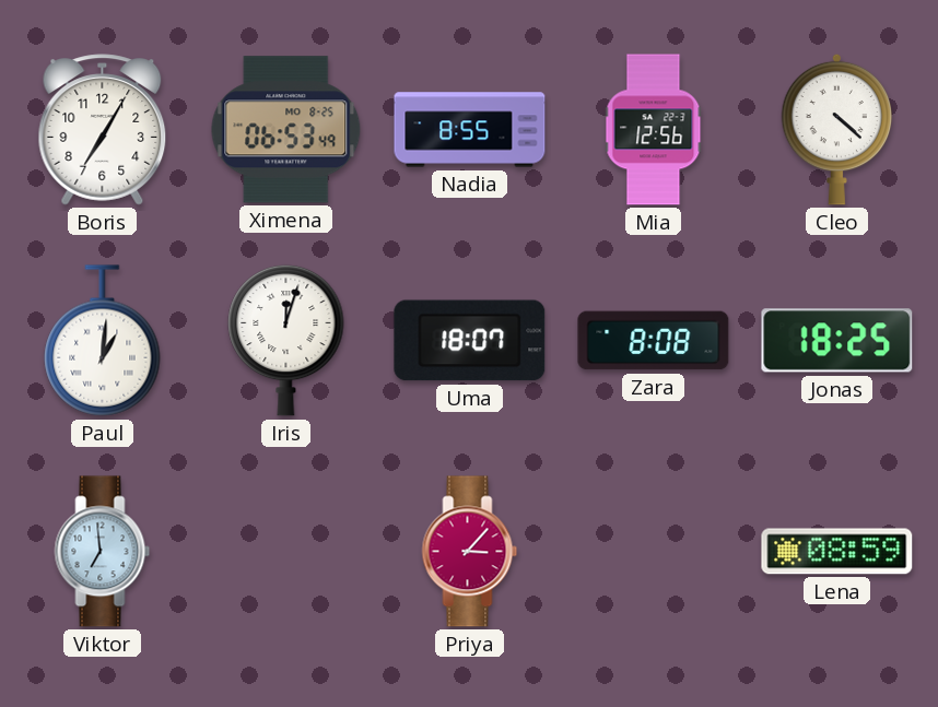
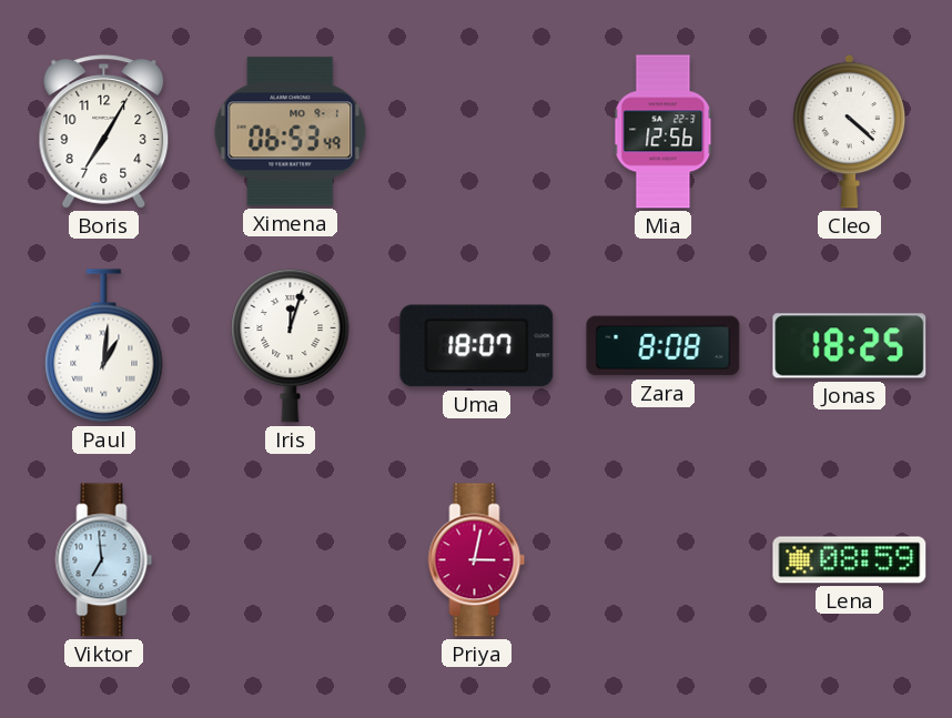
Ximena date: MO 8-25 -> MO 9-1
Nadia: 8:55 -> none
Priya: 3:07 -> 3:02
